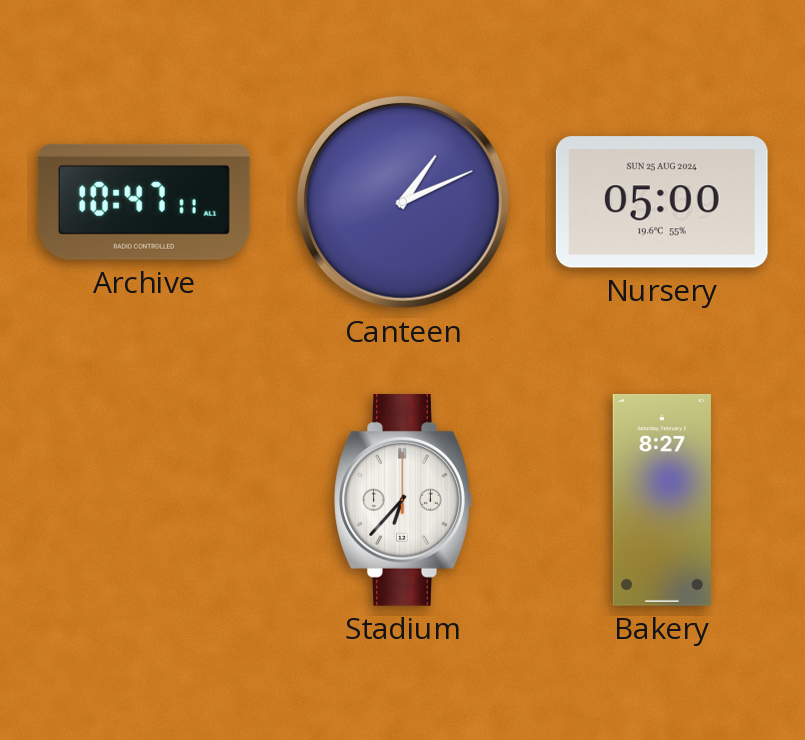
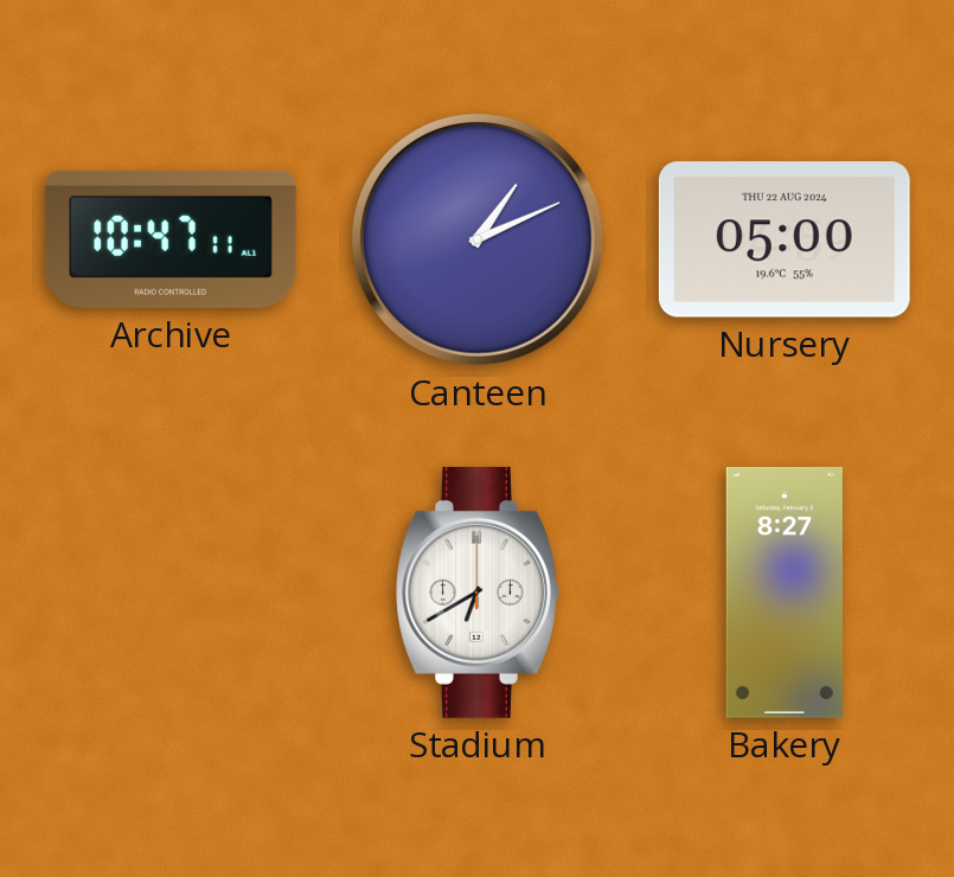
Nursery date: SUN 25 AUG 2024 -> THU 22 AUG 2024
Stadium: 6:37 -> 6:40
